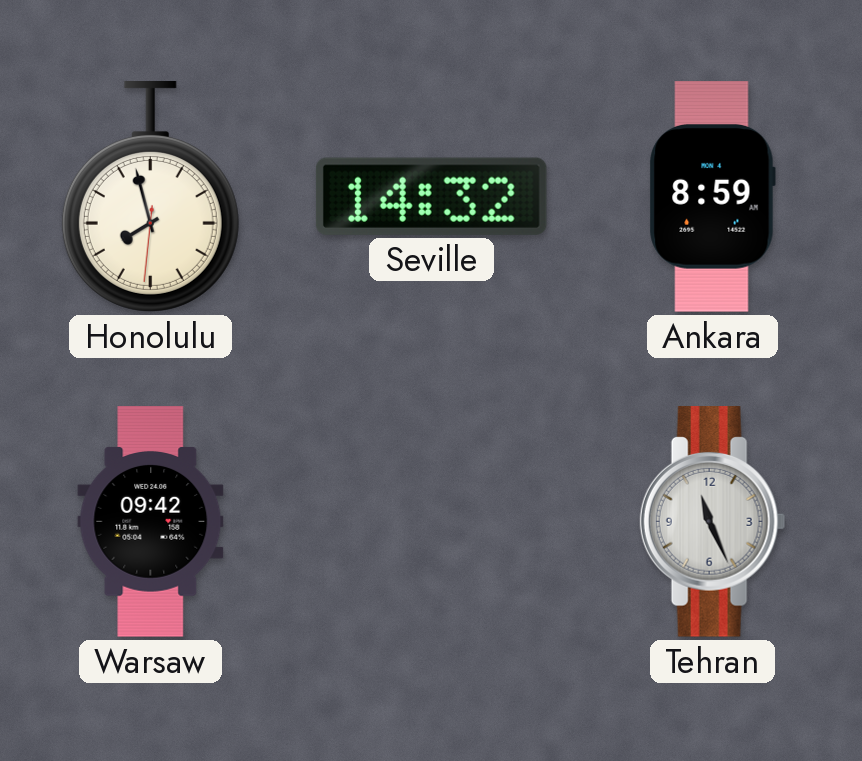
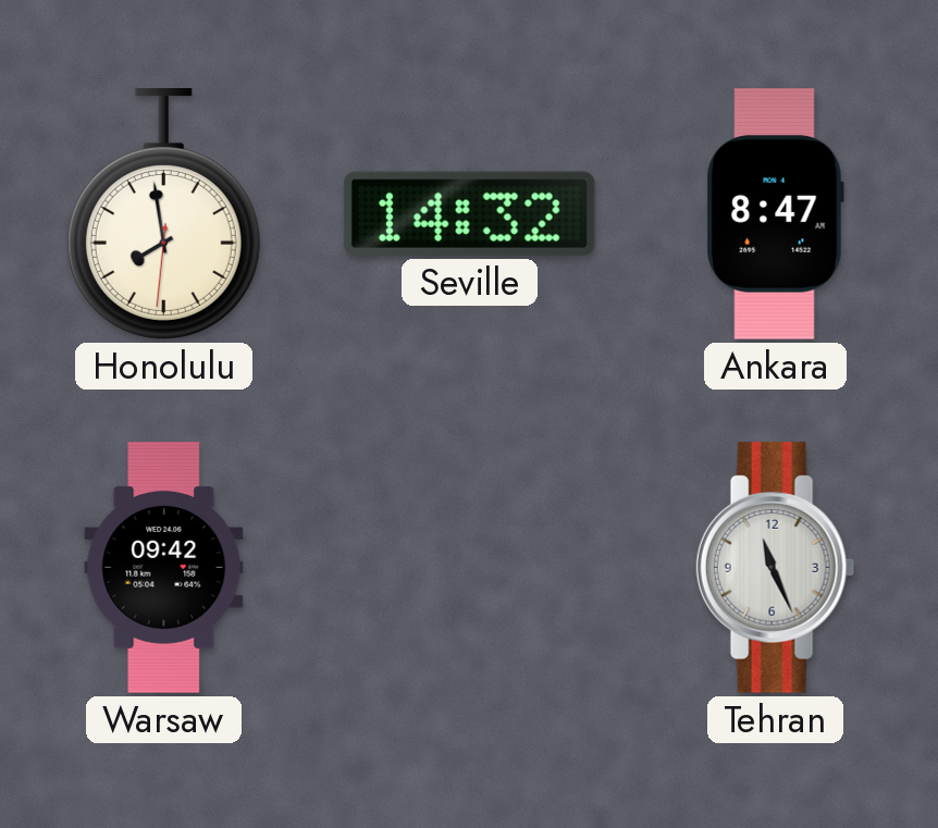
Honolulu: 7:57 -> 7:58
Ankara: 8:59 -> 8:47
